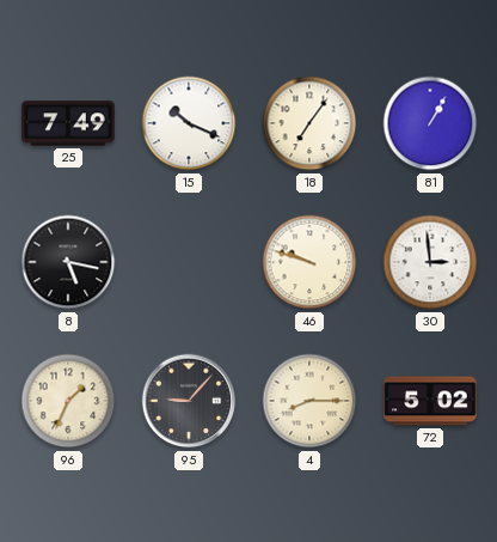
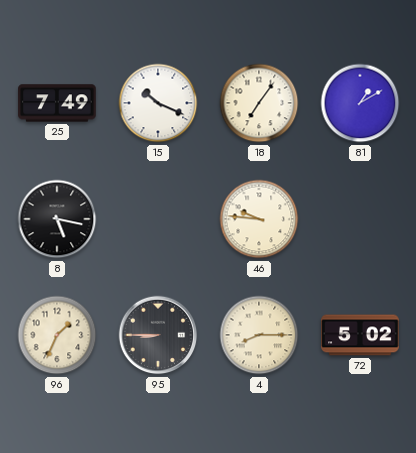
81: 1:05 -> 1:10
46: 9:48 -> 9:46
30: 2:59 -> none
95: 9:07 -> 8:45
